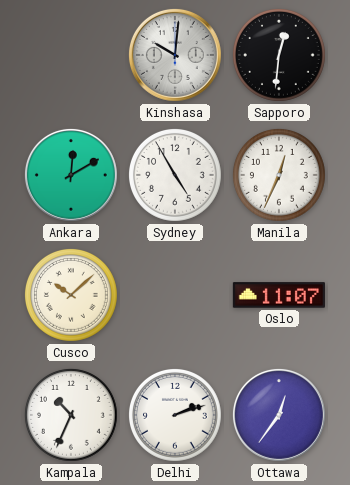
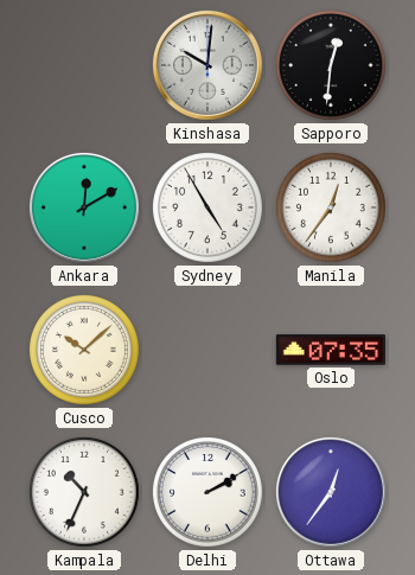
Manila: 12:34 -> 12:36
Oslo: 11:07 -> 07:35
Delhi: 2:12 -> 2:10
